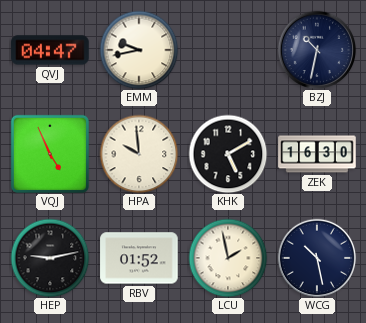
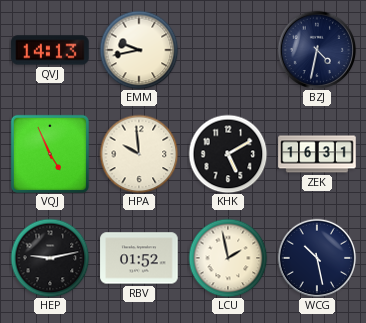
QVJ: 04:47 -> 14:13
BZJ: 10:32 -> 4:32
ZEK: 16:30 -> 16:31
